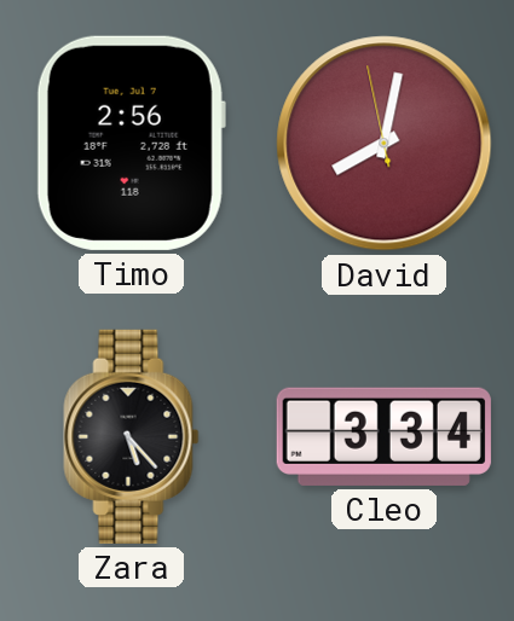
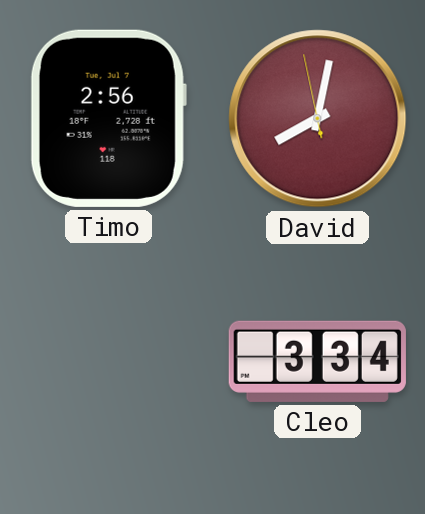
Zara: 5:23 -> none
